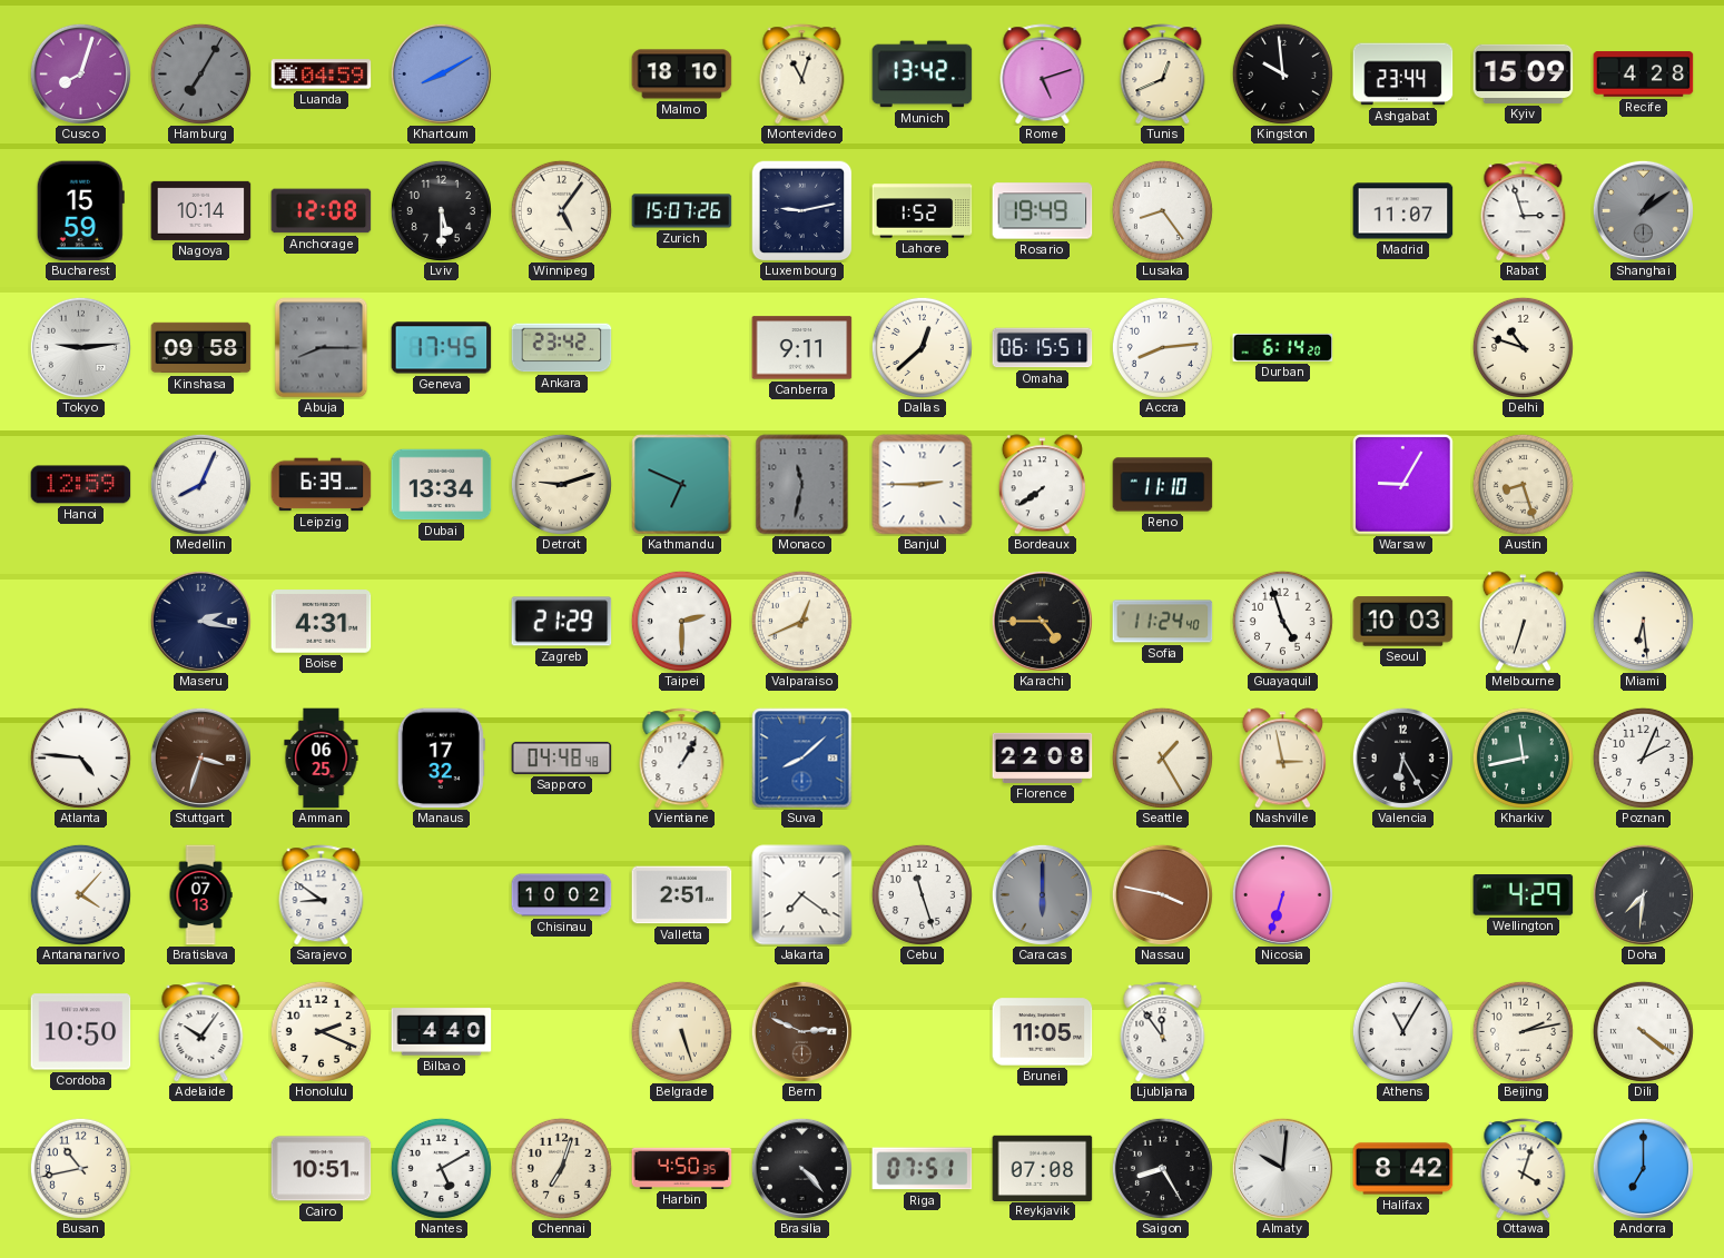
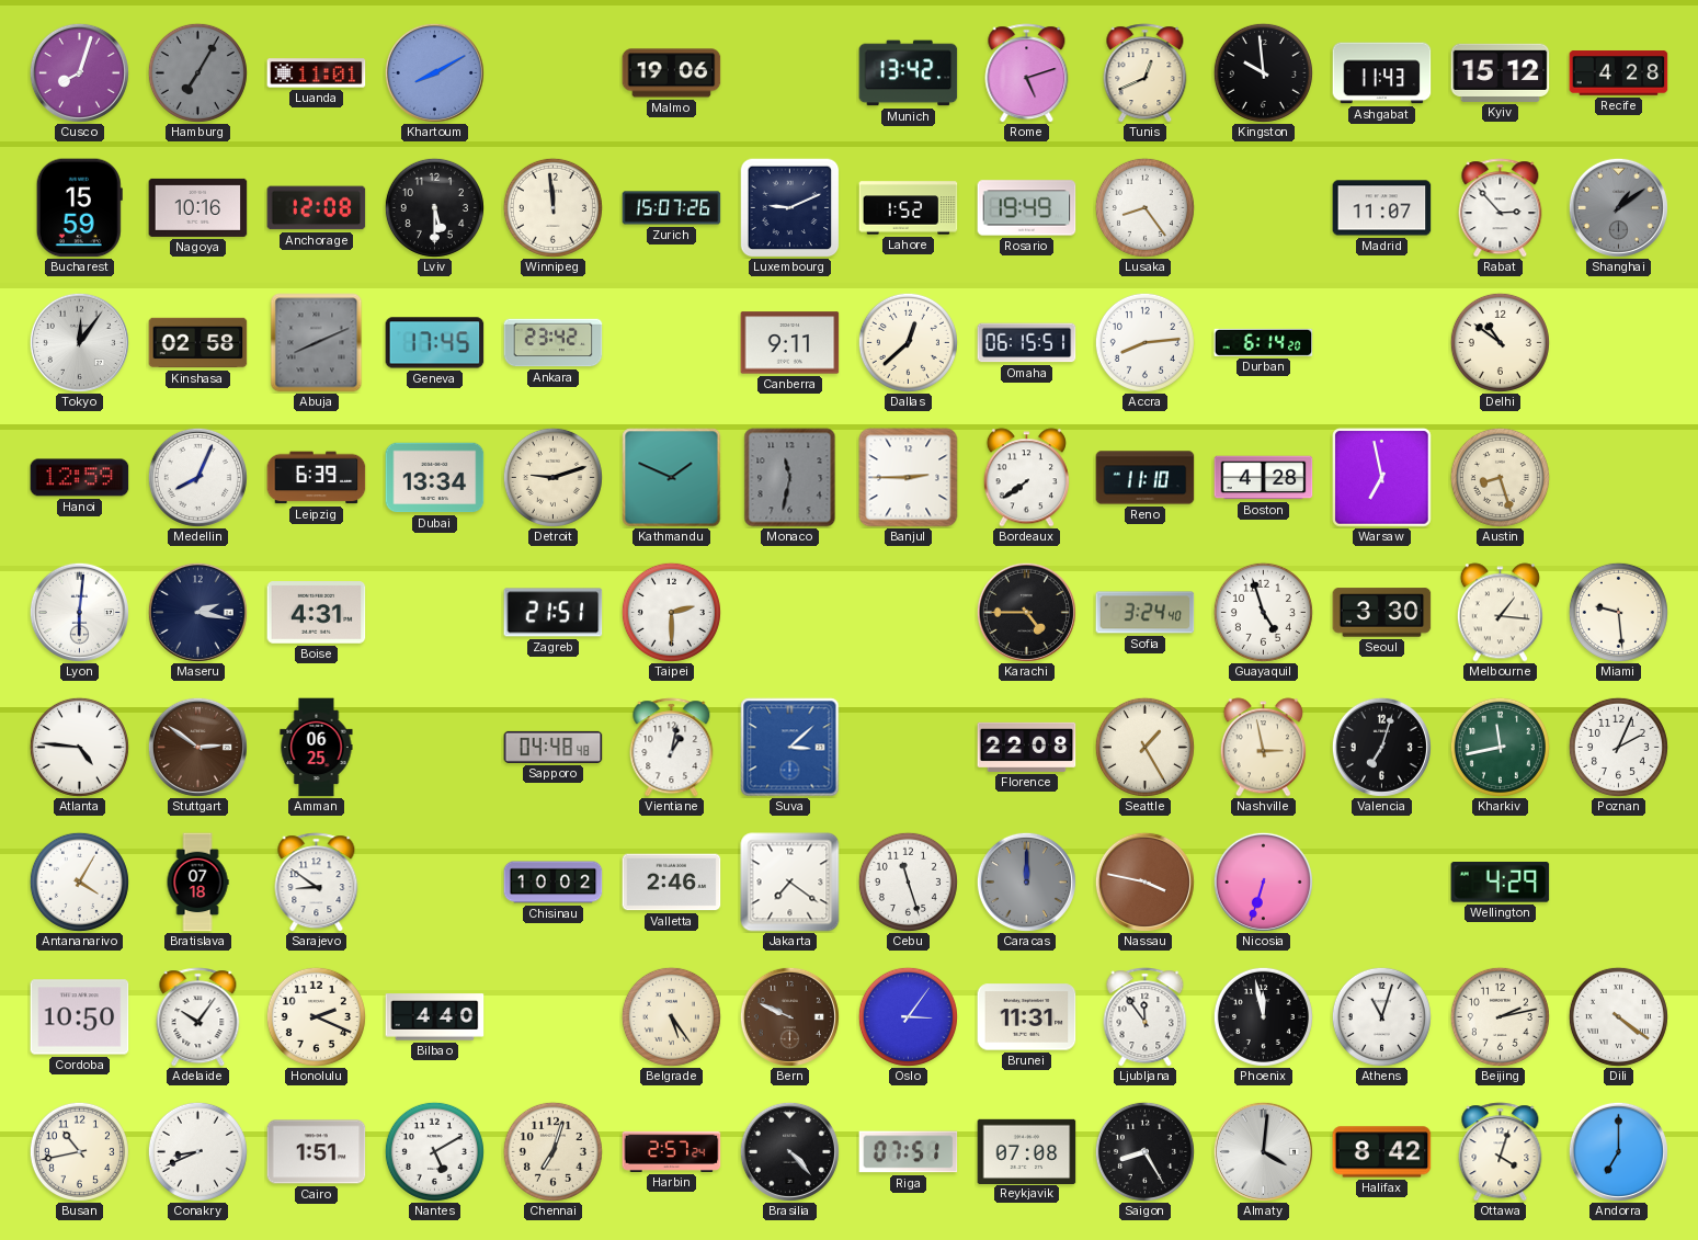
Luanda: 04:59 -> 11:01
Malmo: 18:10 -> 19:06
Montevideo: 11:03 -> none
Ashgabat: 23:44 -> 11:43
Kyiv: 15:09 -> 15:12
Nagoya: 10:14 -> 10:16
Winnipeg: 5:06 -> 11:59
Luxembourg: 9:13 -> 9:11
Rabat: 2:57 -> 2:53
Tokyo: 9:14 -> 12:06
Kinshasa: 09:58 -> 02:58
Abuja: 8:15 -> 8:11
Delhi: 10:48 -> 10:51
Kathmandu: 6:49 -> 1:49
Boston: none -> 4:28
Warsaw: 9:05 -> 6:58
Lyon: none -> 6:01
Zagreb: 21:29 -> 21:51
Valparaiso: 12:41 -> none
Sofia: 11:24 -> 3:24
Seoul: 10:03 -> 3:30
Melbourne: 6:33 -> 1:16
Miami: 6:29 -> 9:29
Stuttgart: 3:33 -> 2:51
Manaus: 17:32 -> none
Vientiane: 1:05 -> 1:02
Suva: 8:08 -> 3:08
Valencia: 6:25 -> 7:03
Antananarivo: 4:07 -> 4:05
Bratislava: 07:13 -> 07:18
Valletta: 2:51 -> 2:46
Caracas: 6:00 -> 12:00
Doha: 7:31 -> none
Belgrade: 5:27 -> 5:24
Bern: 2:49 -> 9:49
Oslo: none -> 3:06
Brunei: 11:05 -> 11:31
Phoenix: none -> 11:58
Athens: 11:05 -> 11:03
Conakry: none -> 8:41
Cairo: 10:51 -> 1:51
Harbin: 4:50 -> 2:57
Almaty: 10:01 -> 4:01
